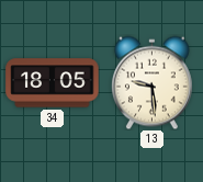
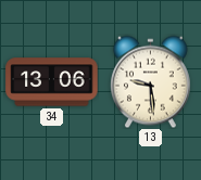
34: 18:05 -> 13:06
